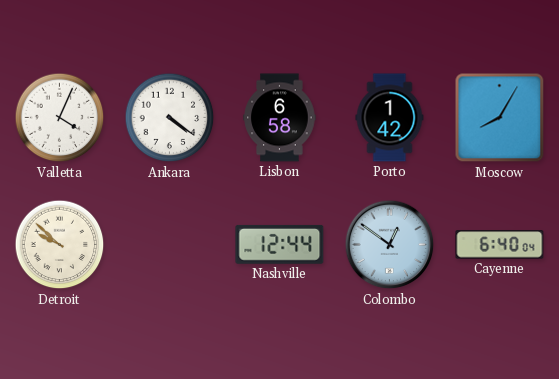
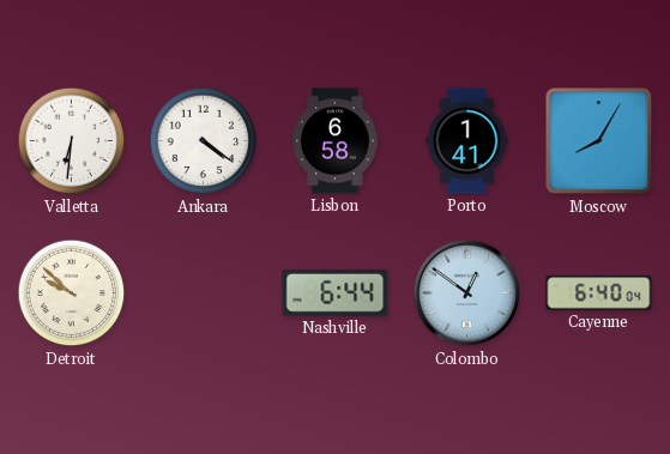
Valletta: 4:04 -> 6:31
Porto: 1:42 -> 1:41
Nashville: 12:44 -> 6:44
